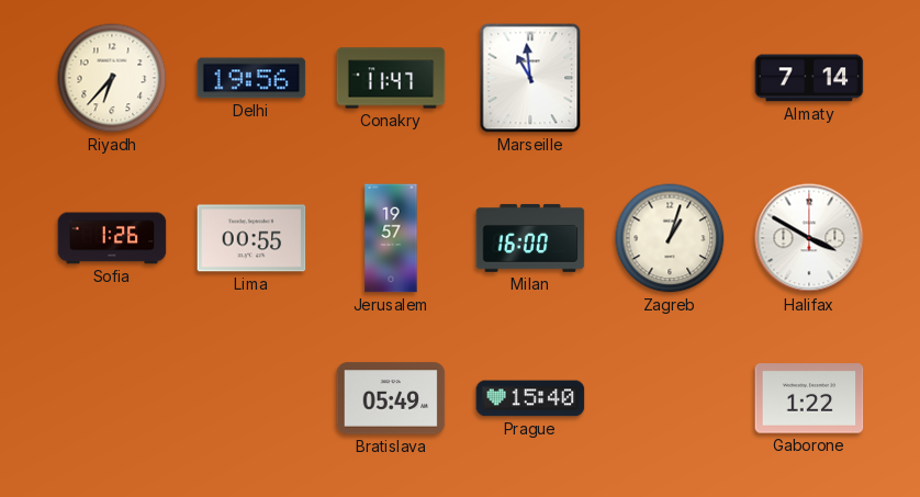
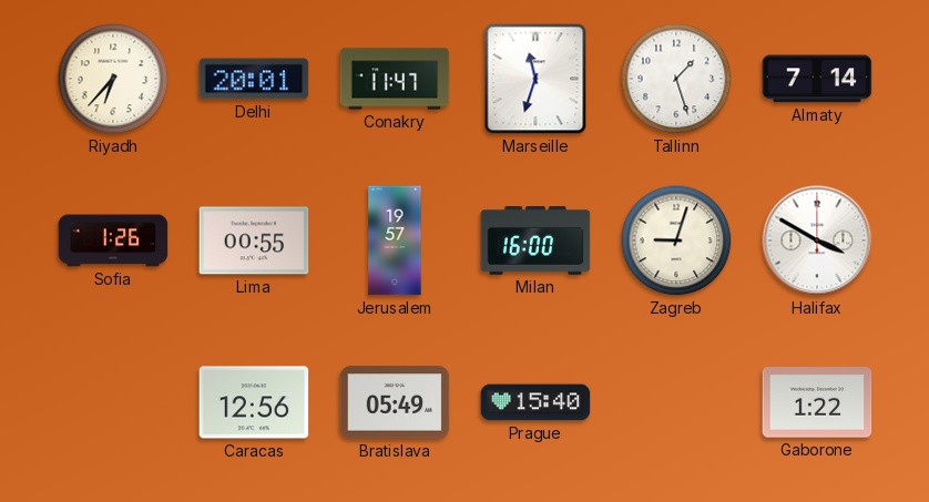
Delhi: 19:56 -> 20:01
Marseille: 10:59 -> 11:33
Tallinn: none -> 1:27
Zagreb: 1:03 -> 9:03
Caracas: none -> 12:56
